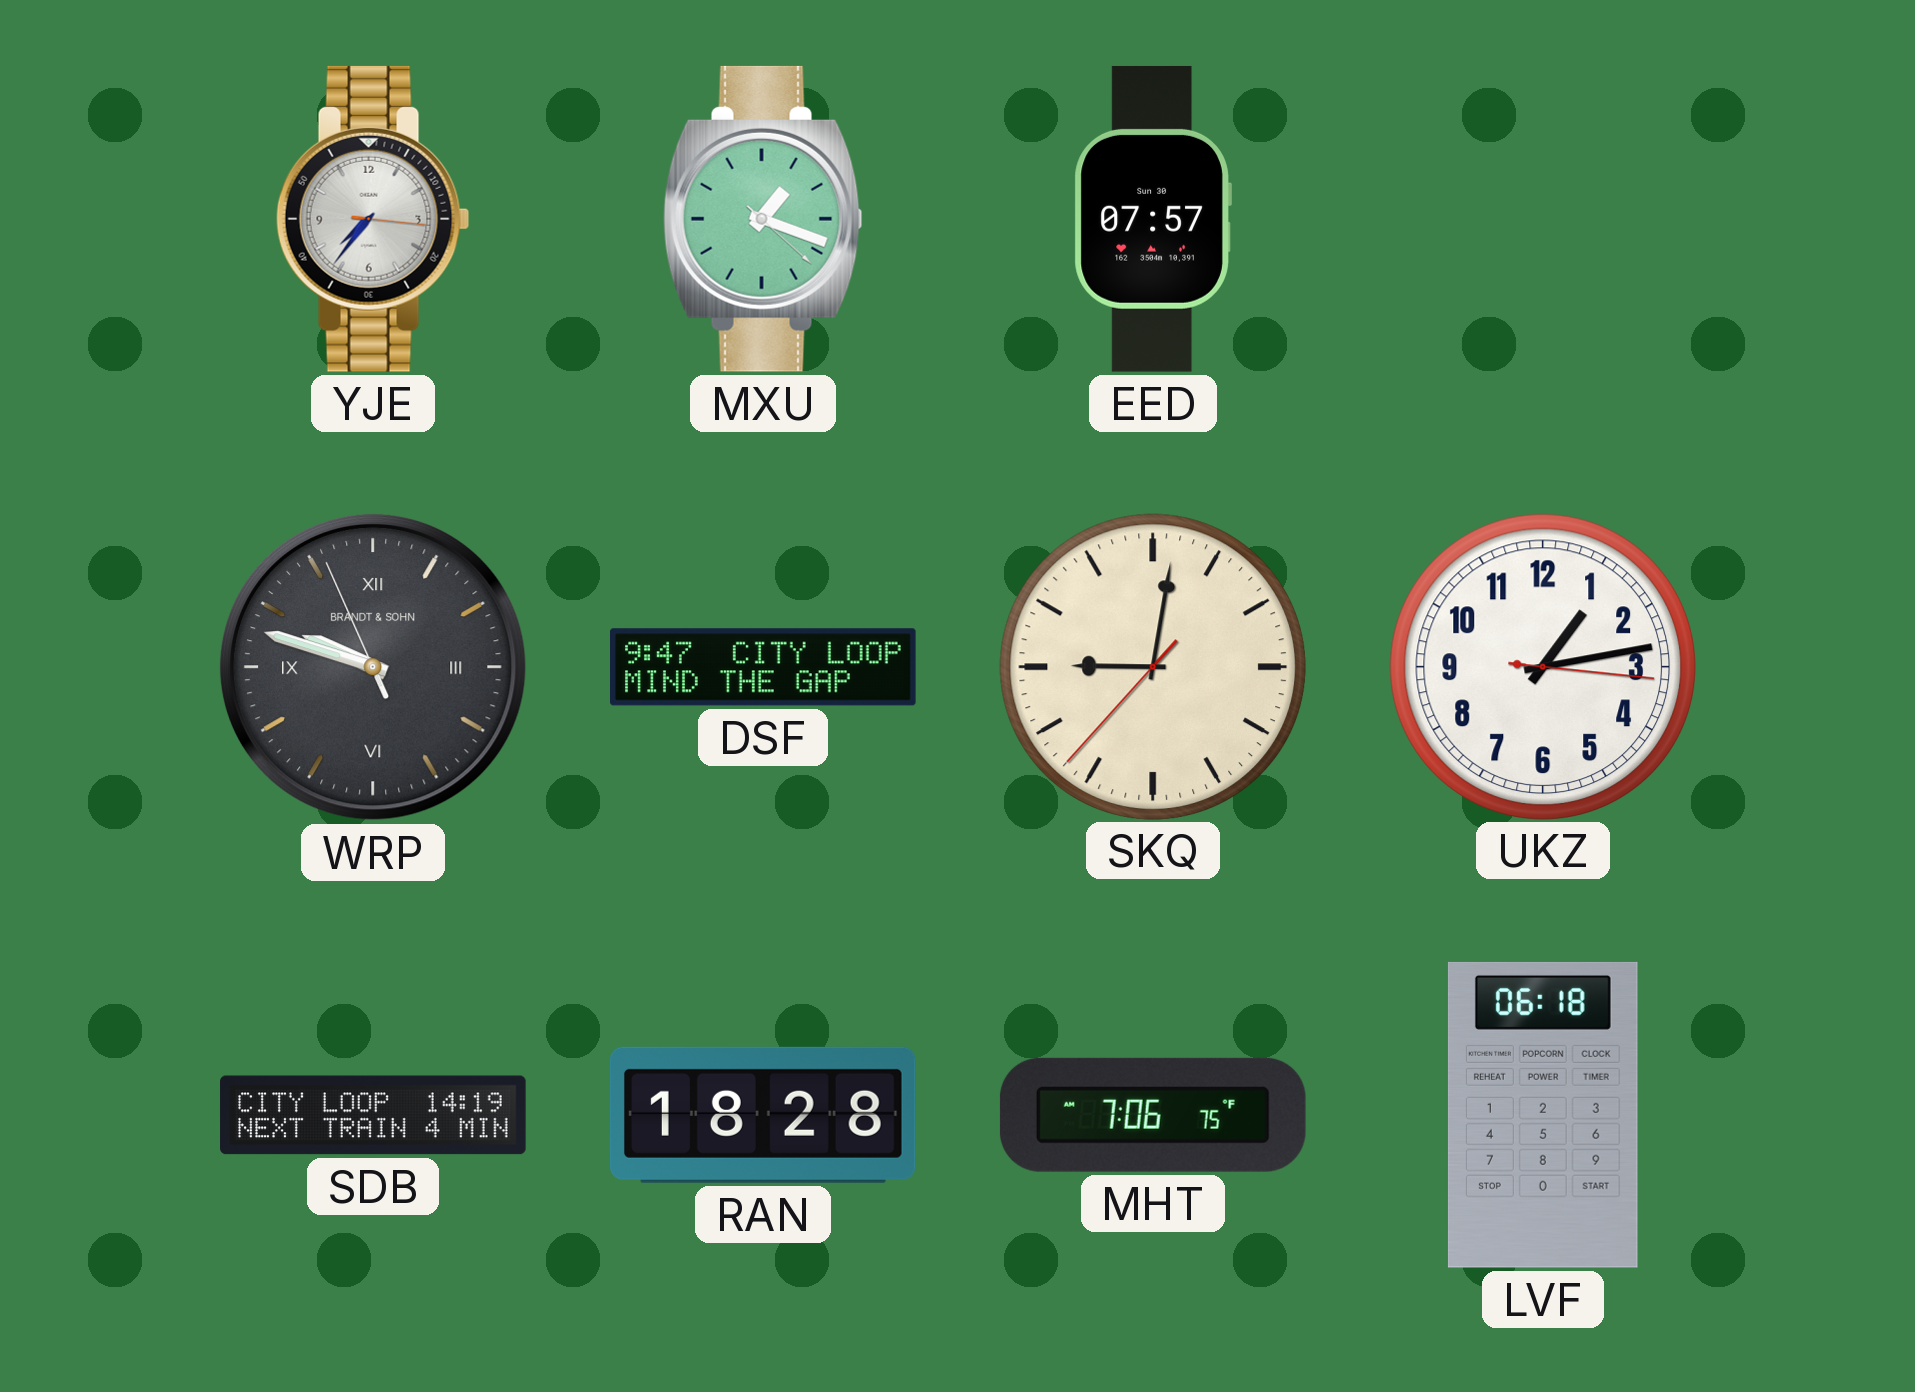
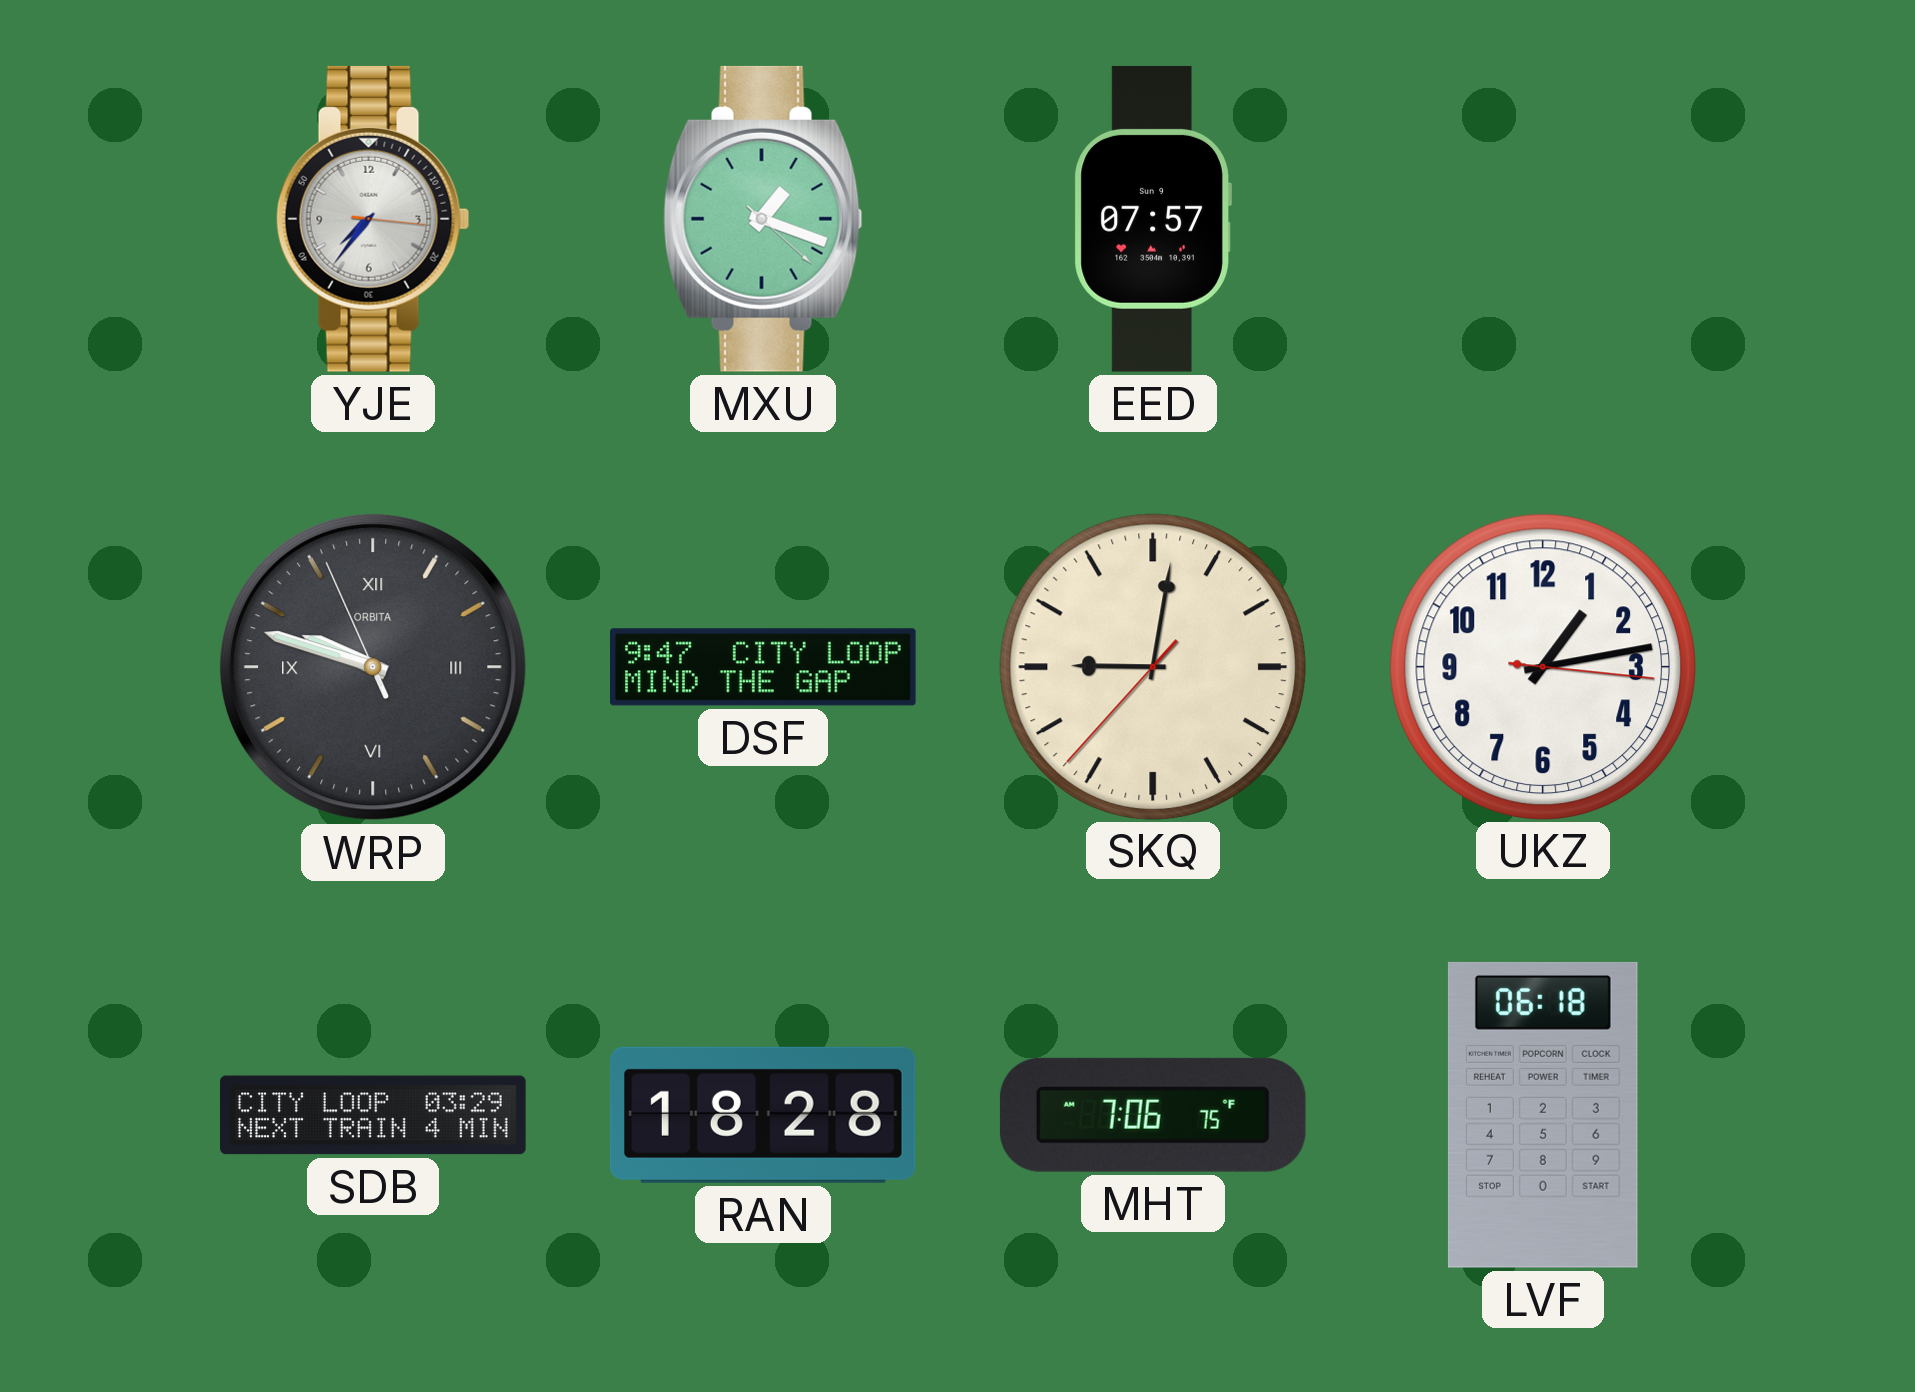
EED date: Sun 30 -> Sun 9
WRP brand: BRANDT & SOHN -> ORBITA
SDB: 14:19 -> 03:29
